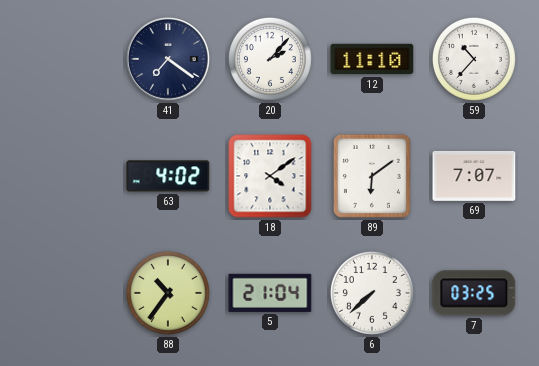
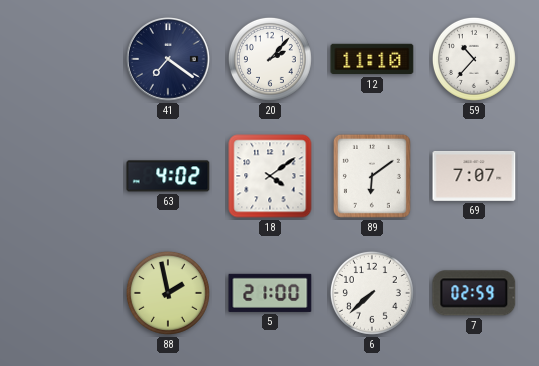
88: 10:36 -> 1:58
5: 21:04 -> 21:00
7: 03:25 -> 02:59
